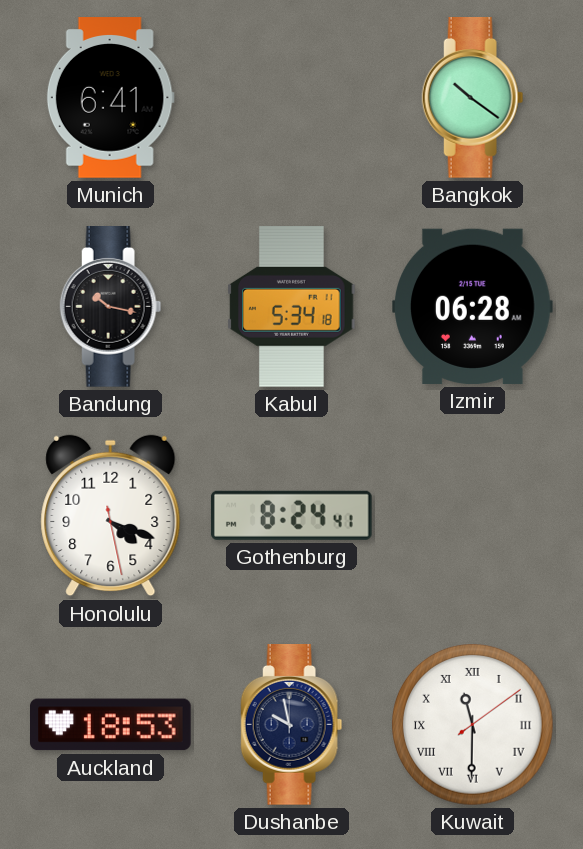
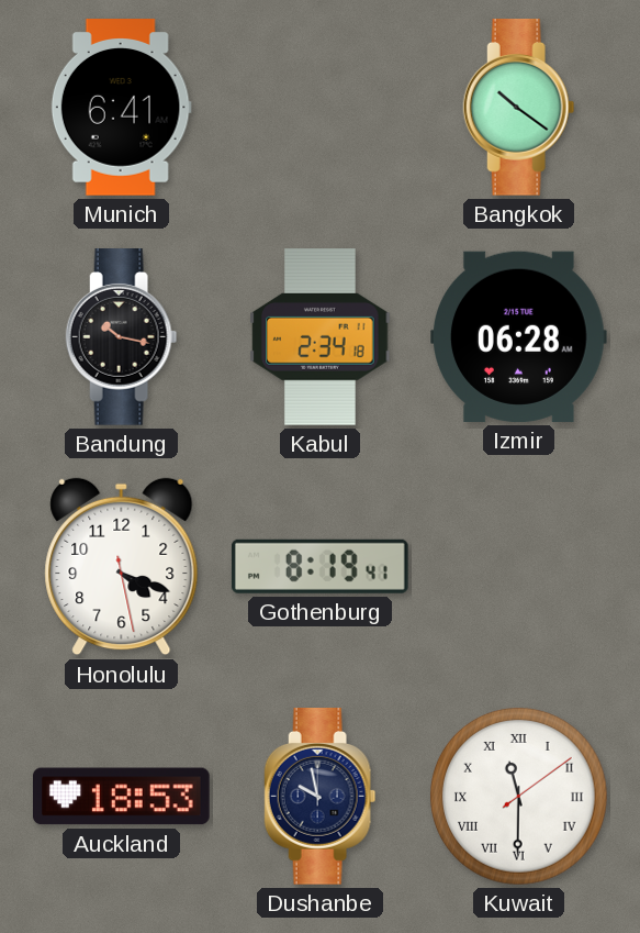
Kabul: 5:34 -> 2:34
Gothenburg: 8:24 -> 8:19
